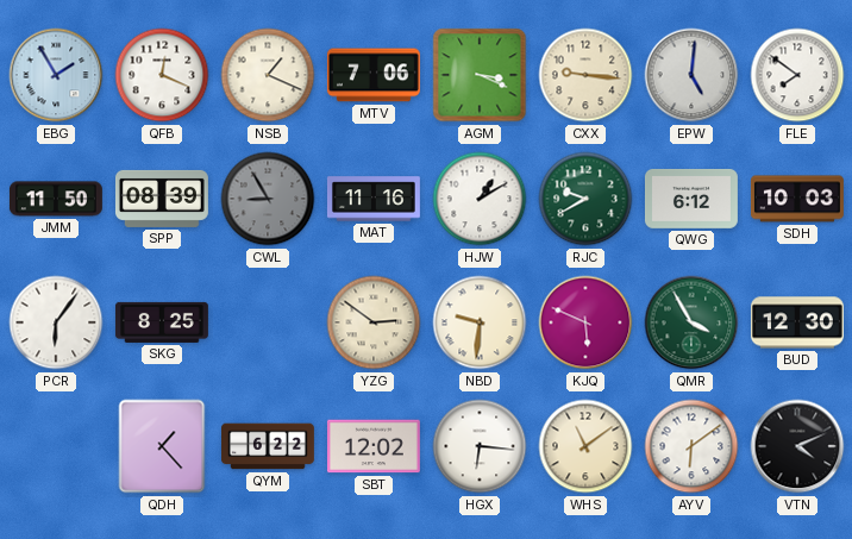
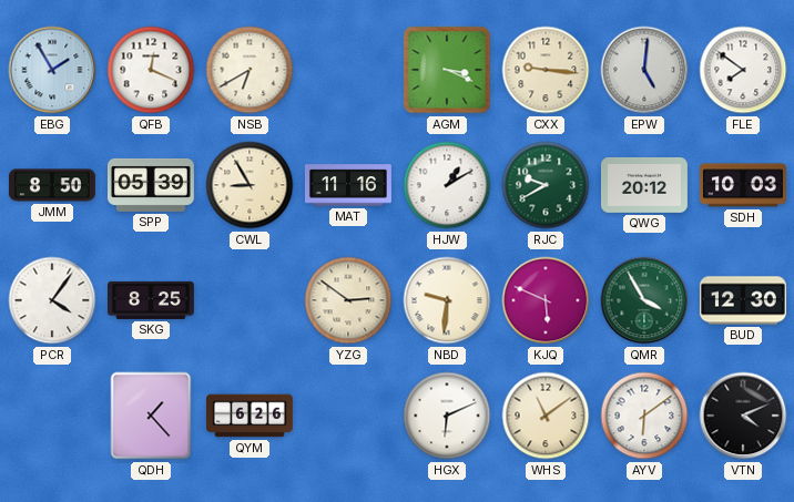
NSB: 1:19 -> 6:40
MTV: 7:06 -> none
JMM: 11:50 -> 8:50
SPP: 08:39 -> 05:39
CWL dial: grey -> cream
QWG: 6:12 -> 20:12
PCR: 6:06 -> 4:06
QYM: 6:22 -> 6:26
SBT: 12:02 -> none
HGX: 6:16 -> 6:11
